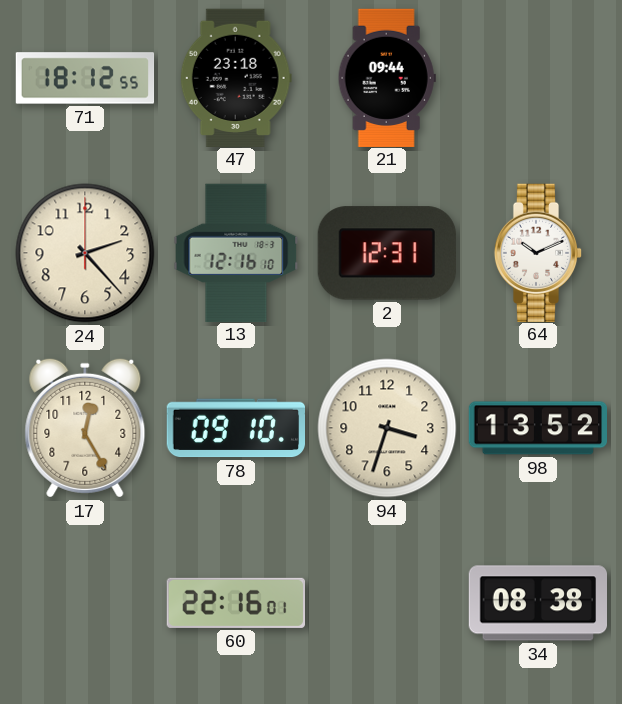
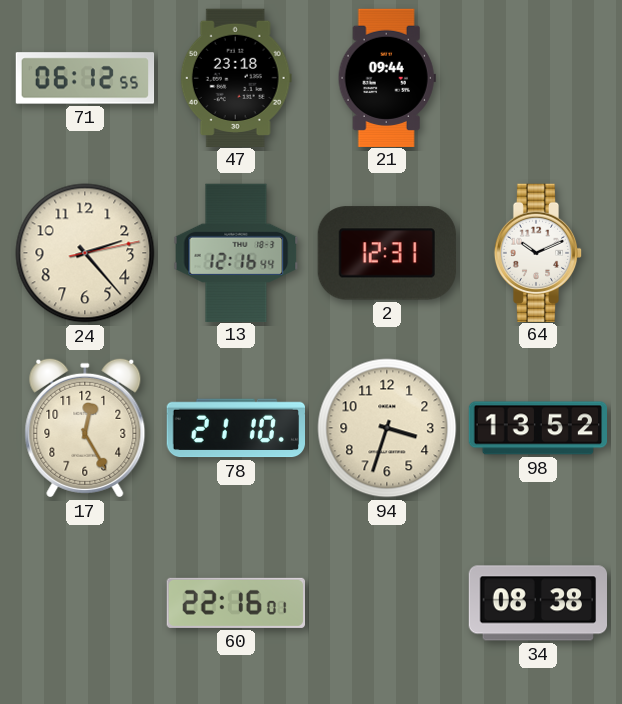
71: 18:12 -> 06:12
24: 2:23:00 -> 2:23:13
13: 12:16:10 -> 12:16:44
78: 09:10 -> 21:10
